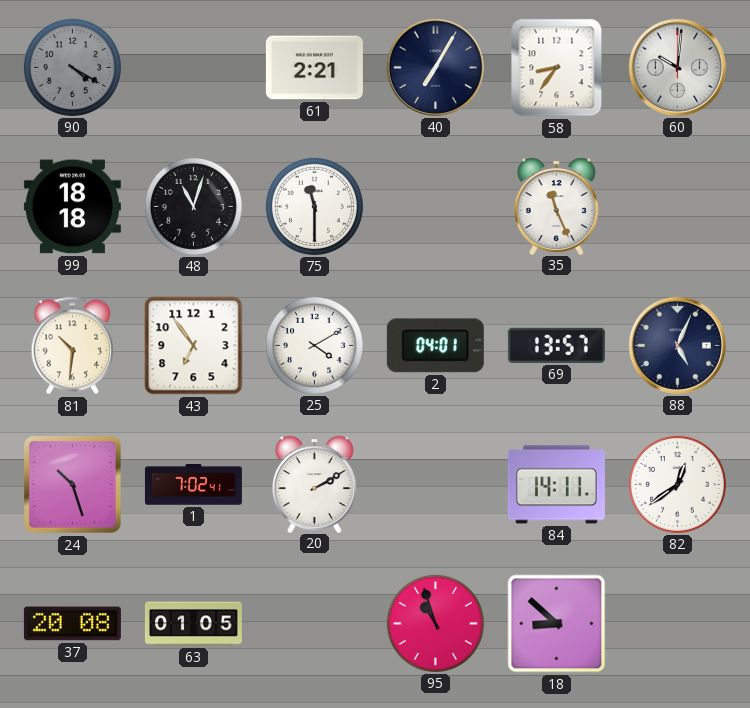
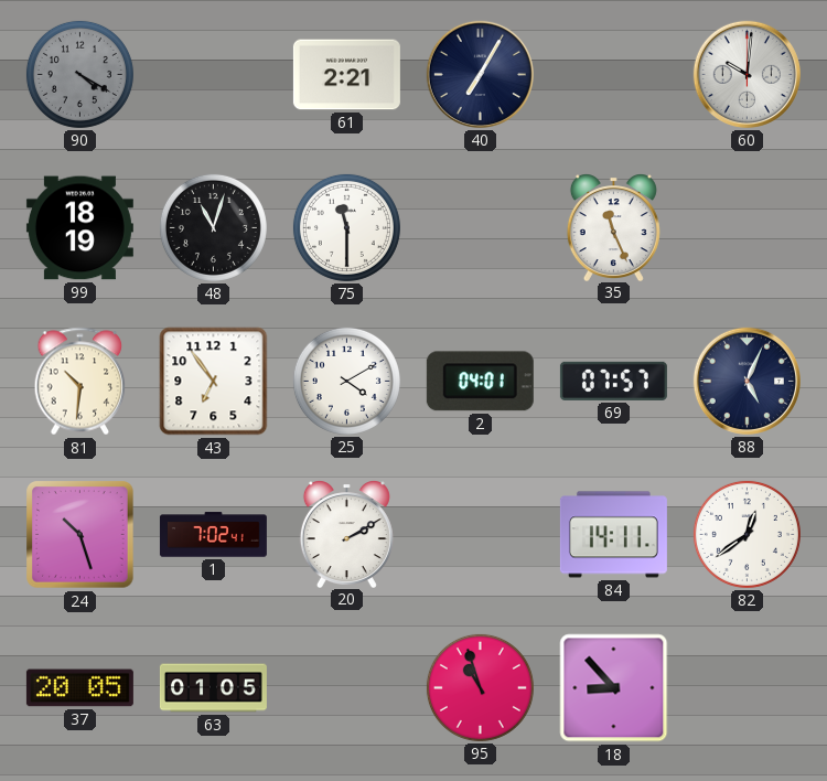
58: 8:36 -> none
99: 18:18 -> 18:19
69: 13:57 -> 07:57
37: 20:08 -> 20:05
18: 8:52 -> 8:53
